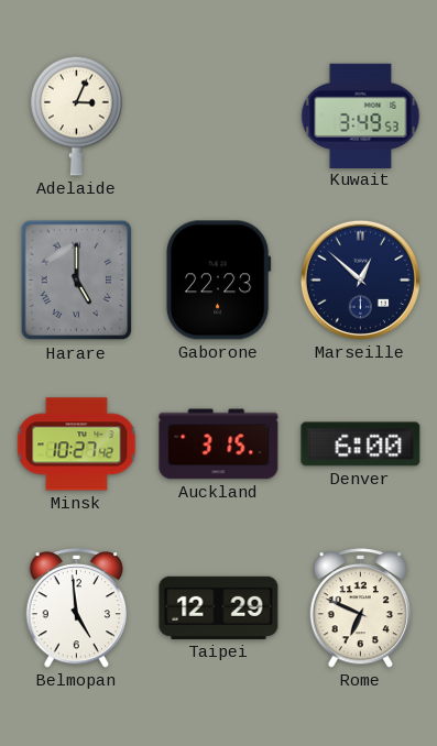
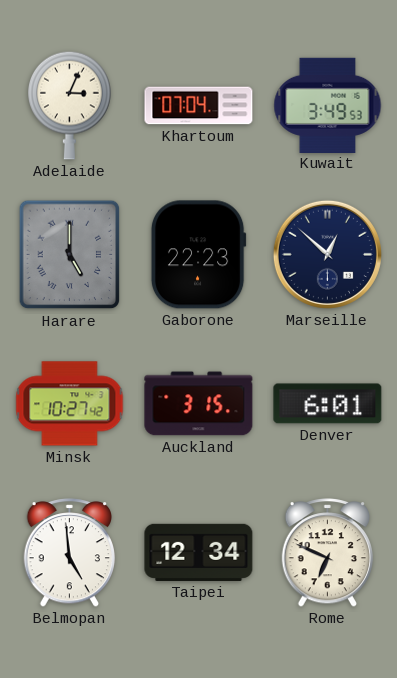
Khartoum: none -> 07:04
Denver: 6:00 -> 6:01
Taipei: 12:29 -> 12:34
